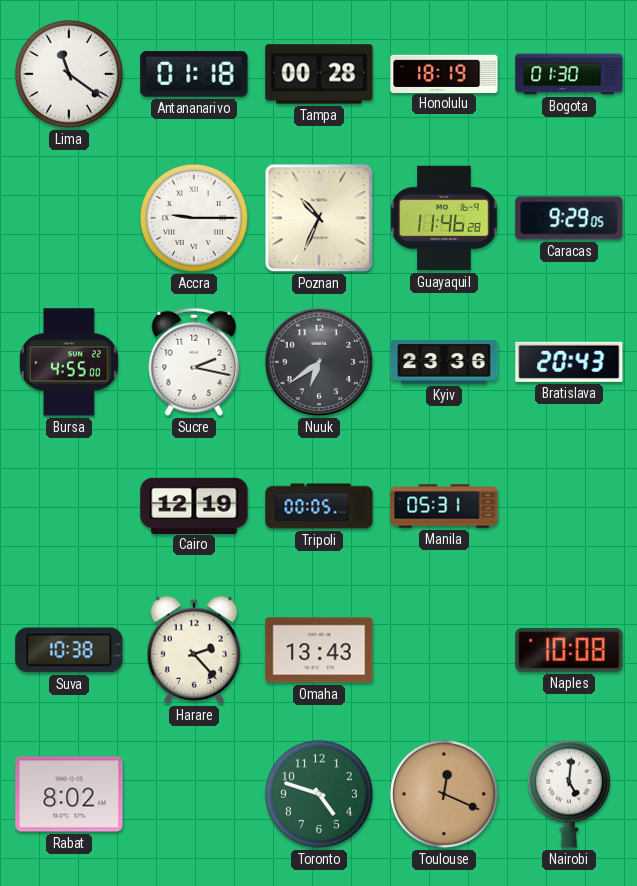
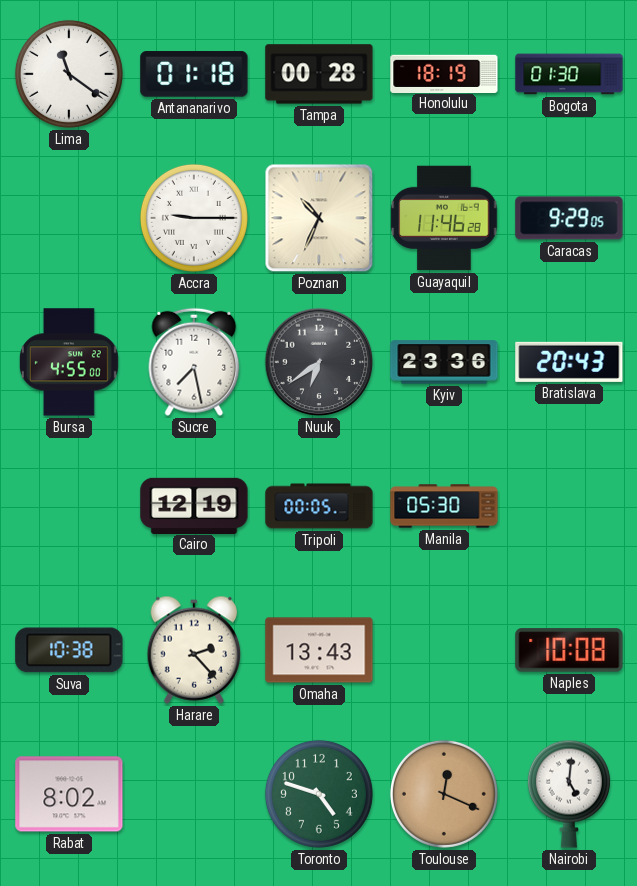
Sucre: 2:17 -> 7:28
Manila: 05:31 -> 05:30
